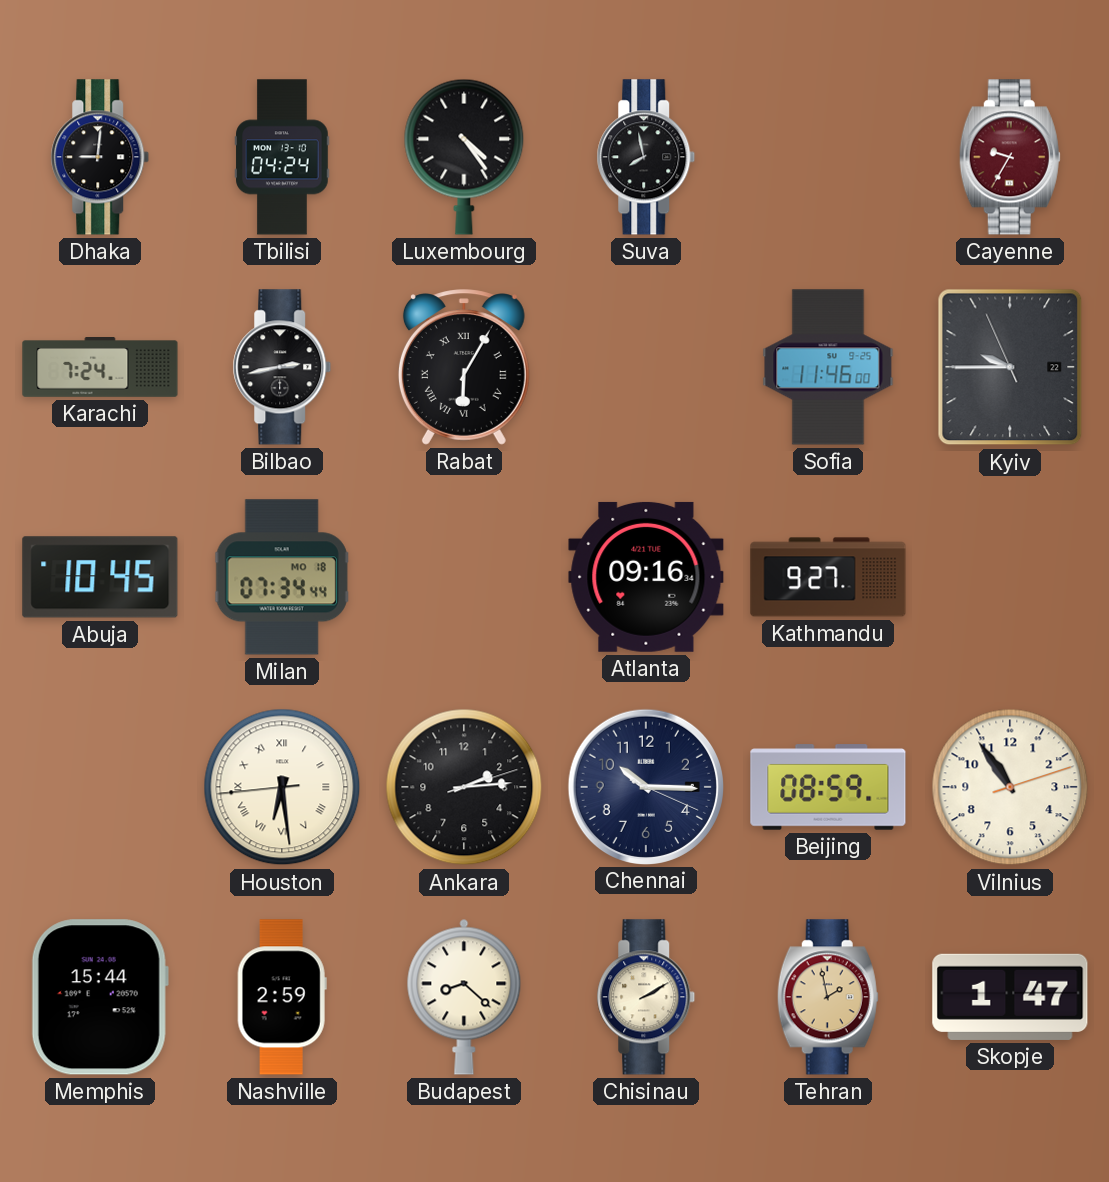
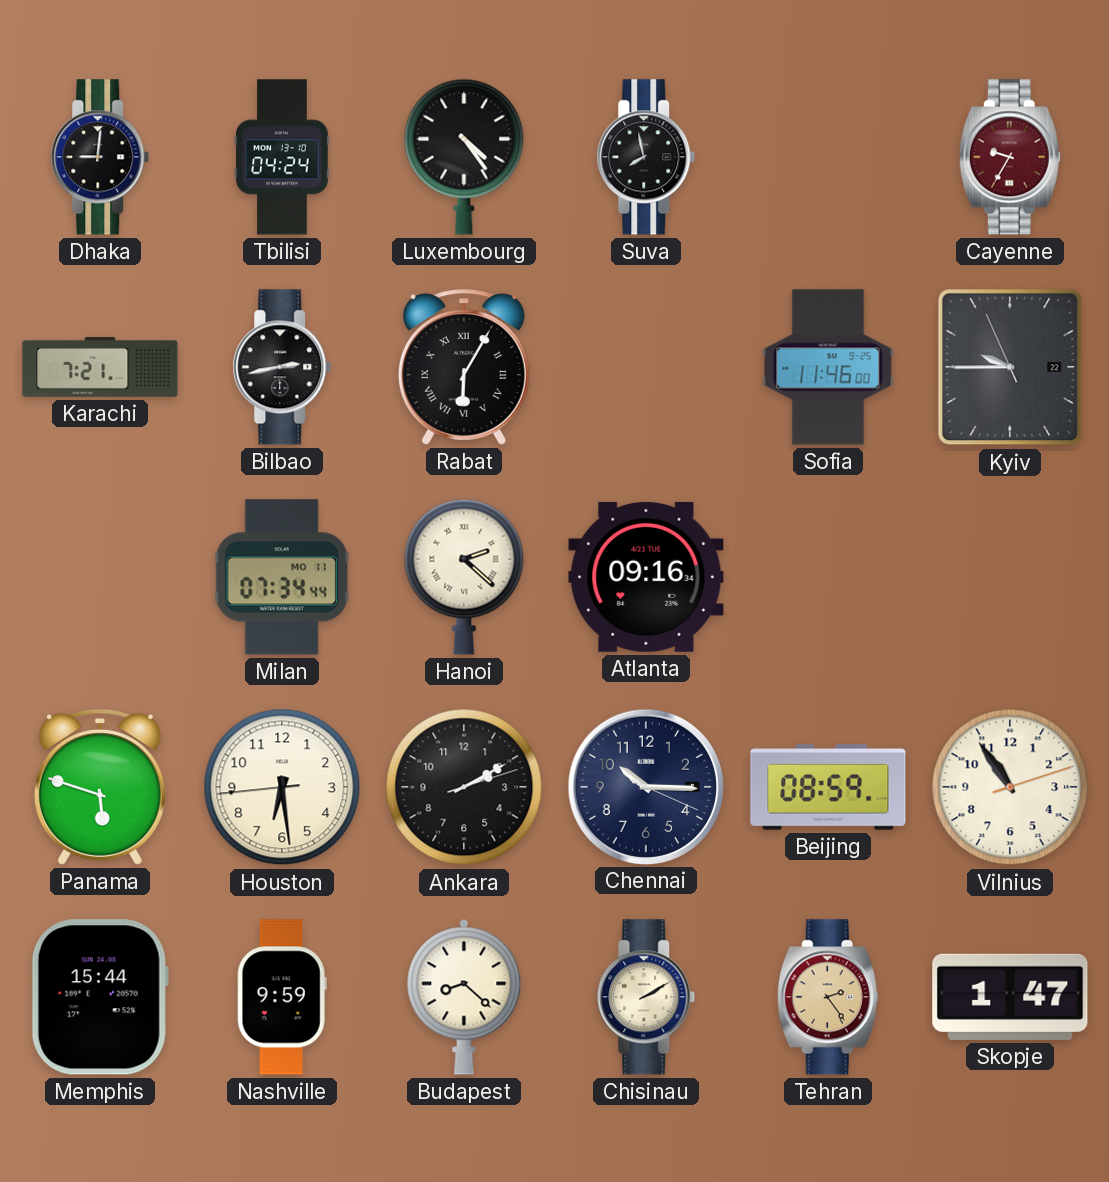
Karachi: 7:24 -> 7:21
Abuja: 10:45 -> none
Milan date: MO 18 -> MO 11
Hanoi: none -> 2:22
Kathmandu: 9:27 -> none
Panama: none -> 5:48
Houston numerals: Roman -> Arabic
Ankara: 2:14 -> 2:10
Nashville: 2:59 -> 9:59
Tehran: 1:58 -> 2:24
